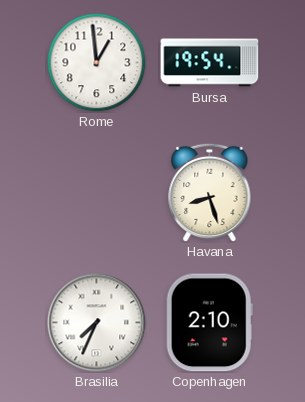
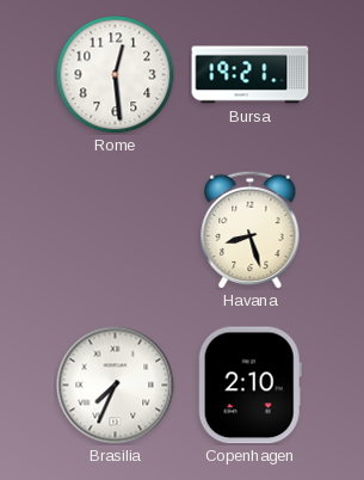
Rome: 12:59 -> 12:29
Bursa: 19:54 -> 19:21
